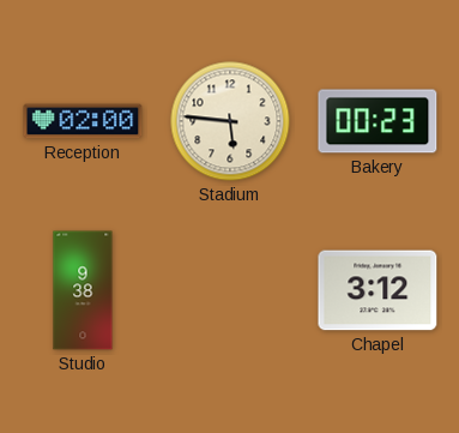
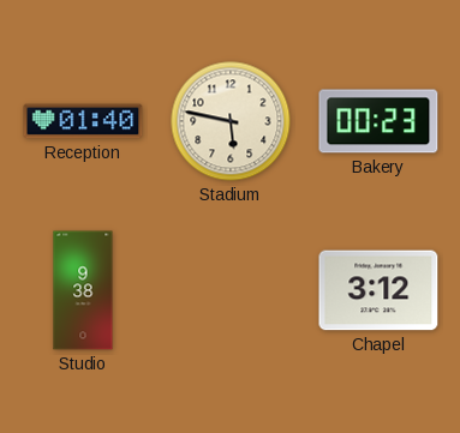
Reception: 02:00 -> 01:40
Stadium: 5:46 -> 5:47
